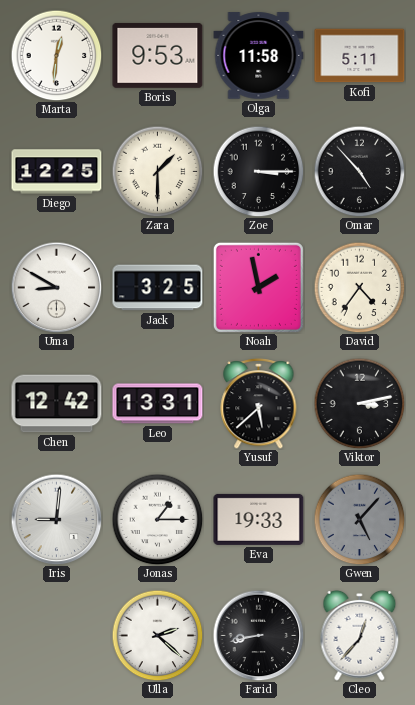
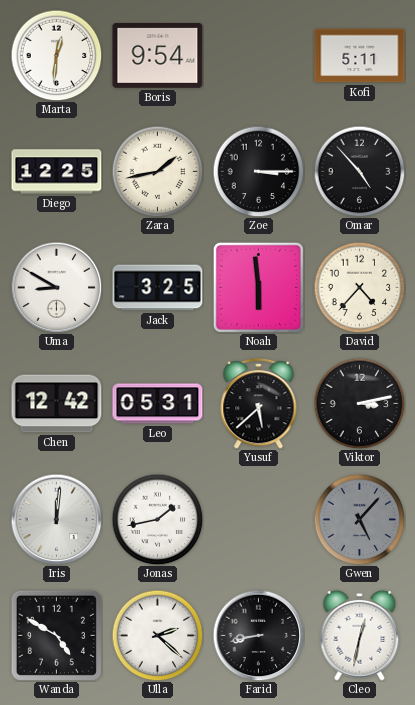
Boris: 9:53 -> 9:54
Olga: 11:58 -> none
Zara: 1:30 -> 1:43
Noah: 1:58 -> 5:59
David: 4:36 -> 4:37
Leo: 13:31 -> 05:31
Iris: 9:01 -> 12:01
Jonas: 1:15 -> 1:43
Eva: 19:33 -> none
Wanda: none -> 4:50
Cleo: 12:37 -> 12:32
